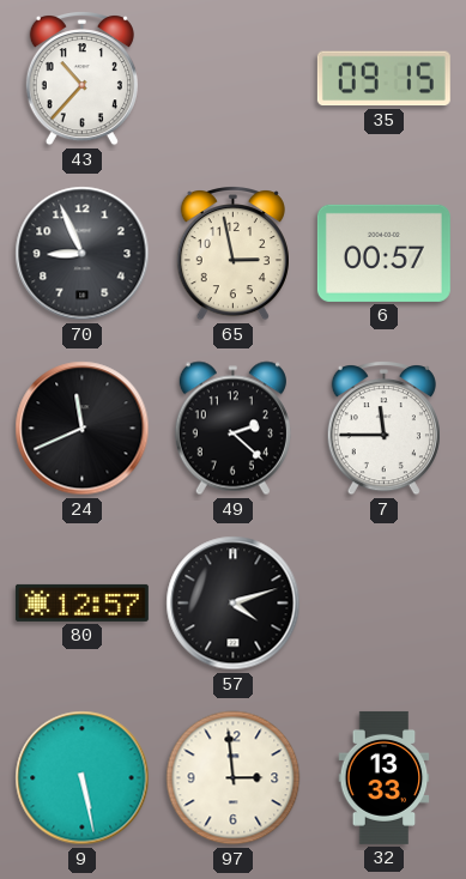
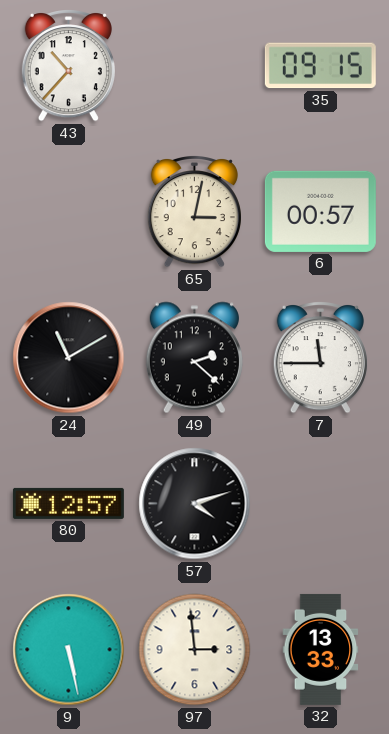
70: 8:56 -> none
65: 2:58 -> 3:02
24: 11:41 -> 11:10
